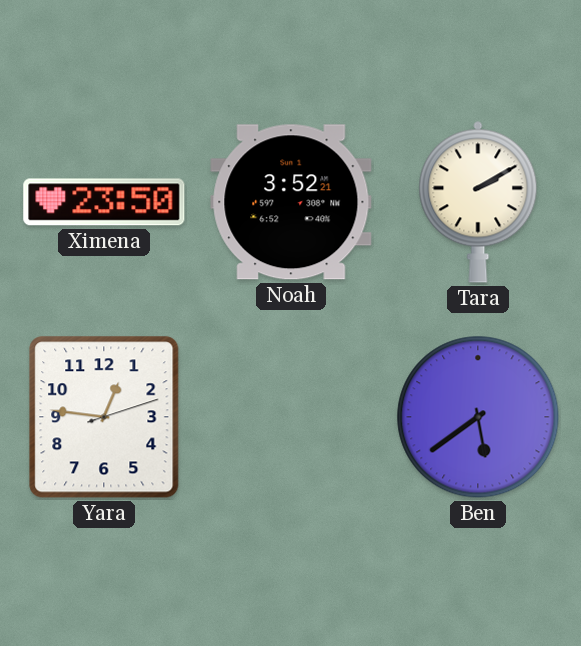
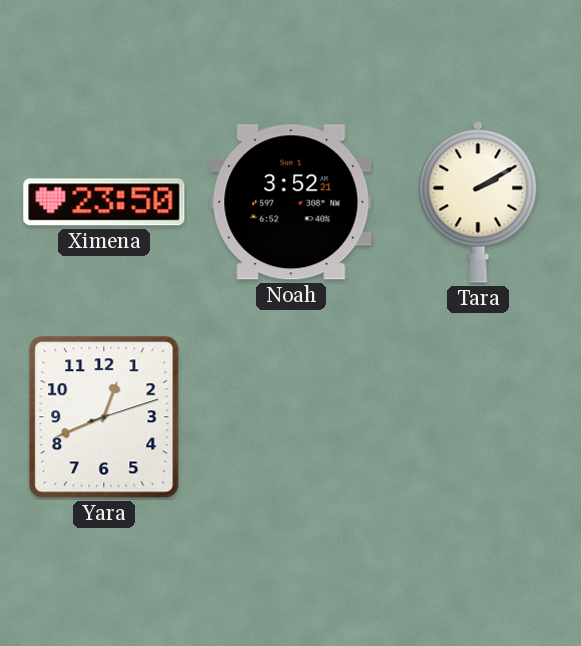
Yara: 12:46 -> 12:41
Ben: 5:39 -> none
